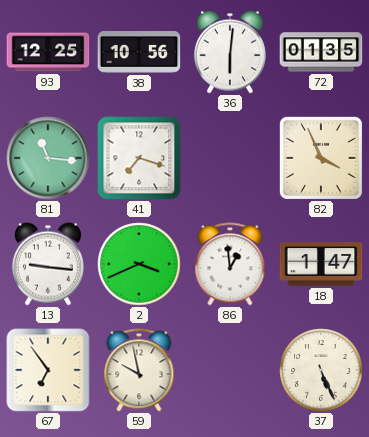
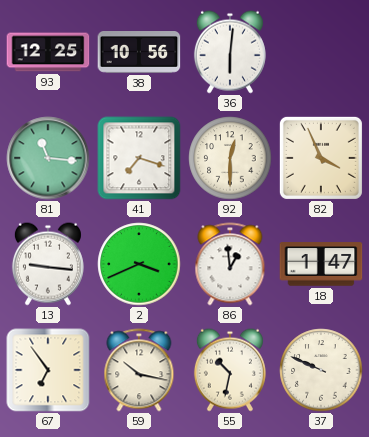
72: 01:35 -> none
92: none -> 12:30
59: 9:58 -> 10:17
55: none -> 10:32
37: 5:26 -> 9:49
